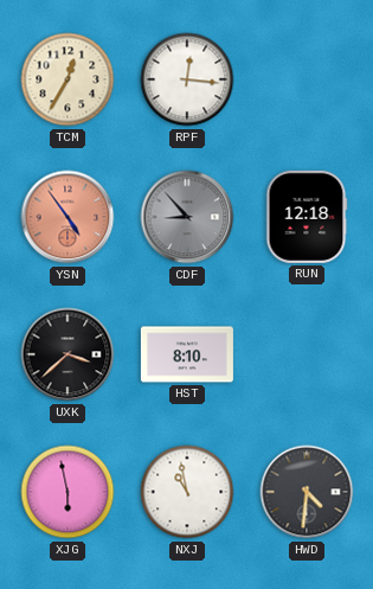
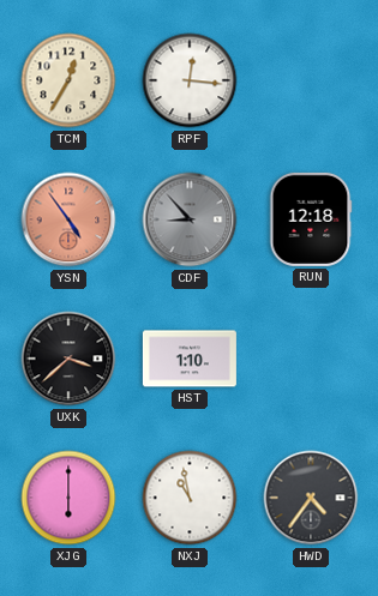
HST: 8:10 -> 1:10
XJG: 5:58 -> 6:00
HWD: 4:31 -> 4:36
